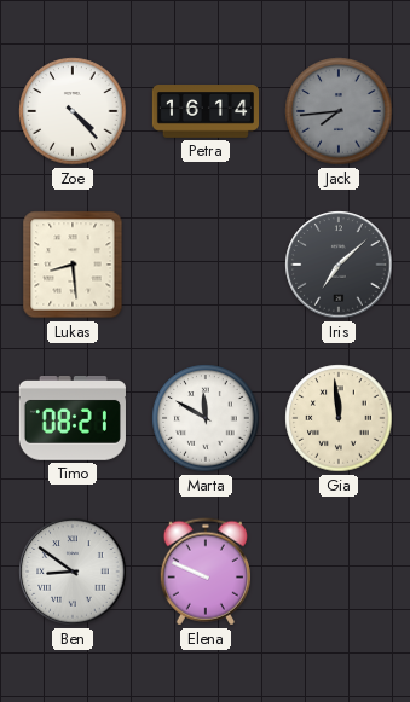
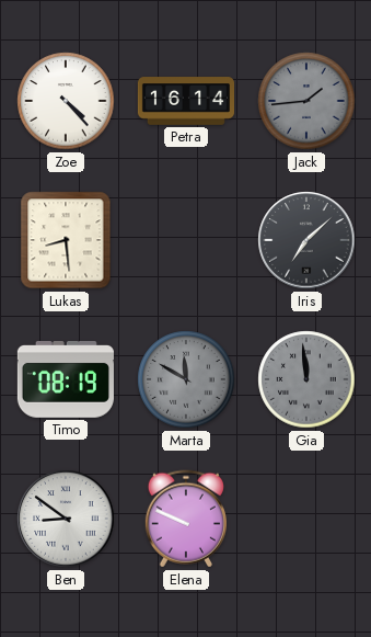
Jack: 7:44 -> 1:44
Timo: 08:21 -> 08:19
Marta dial: white -> grey
Gia dial: cream -> grey
